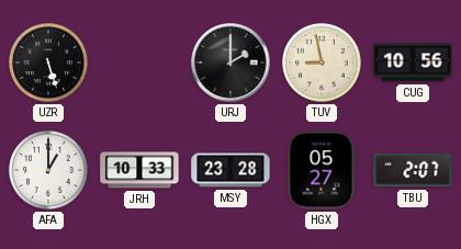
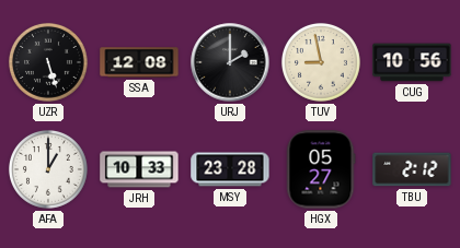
SSA: none -> 12:08
TBU: 2:07 -> 2:12
